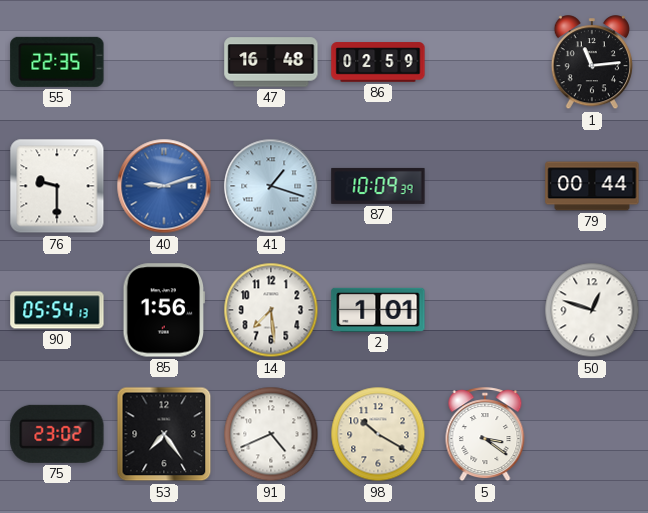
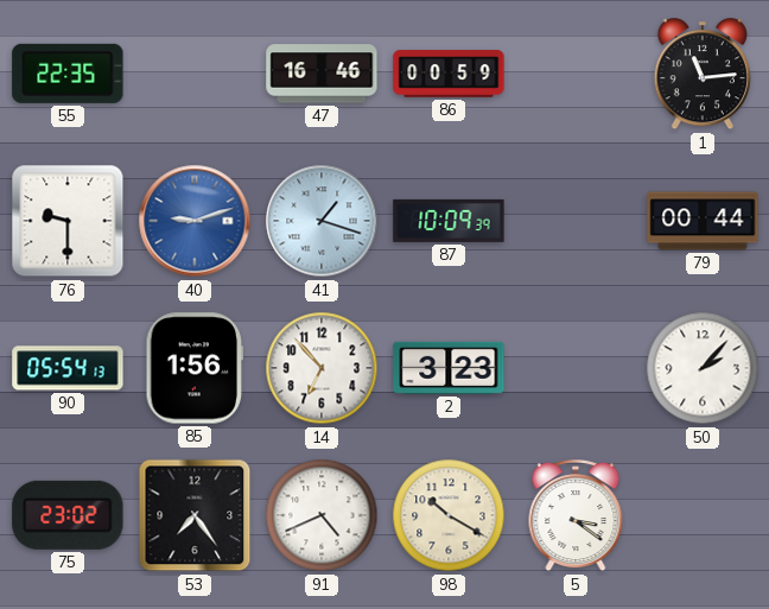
47: 16:48 -> 16:46
86: 02:59 -> 00:59
14: 7:29 -> 6:53
2: 1:01 -> 3:23
50: 12:48 -> 2:07
